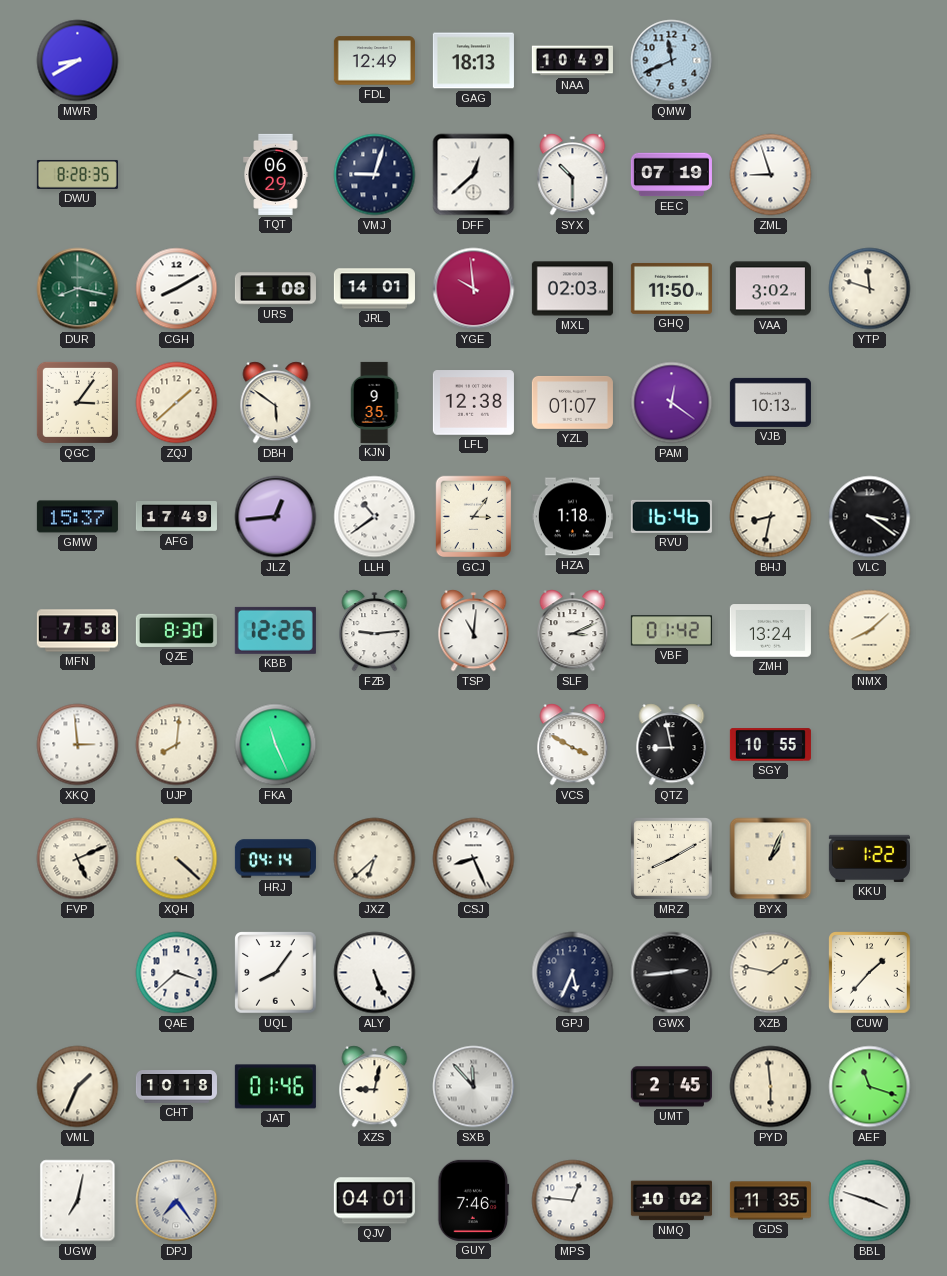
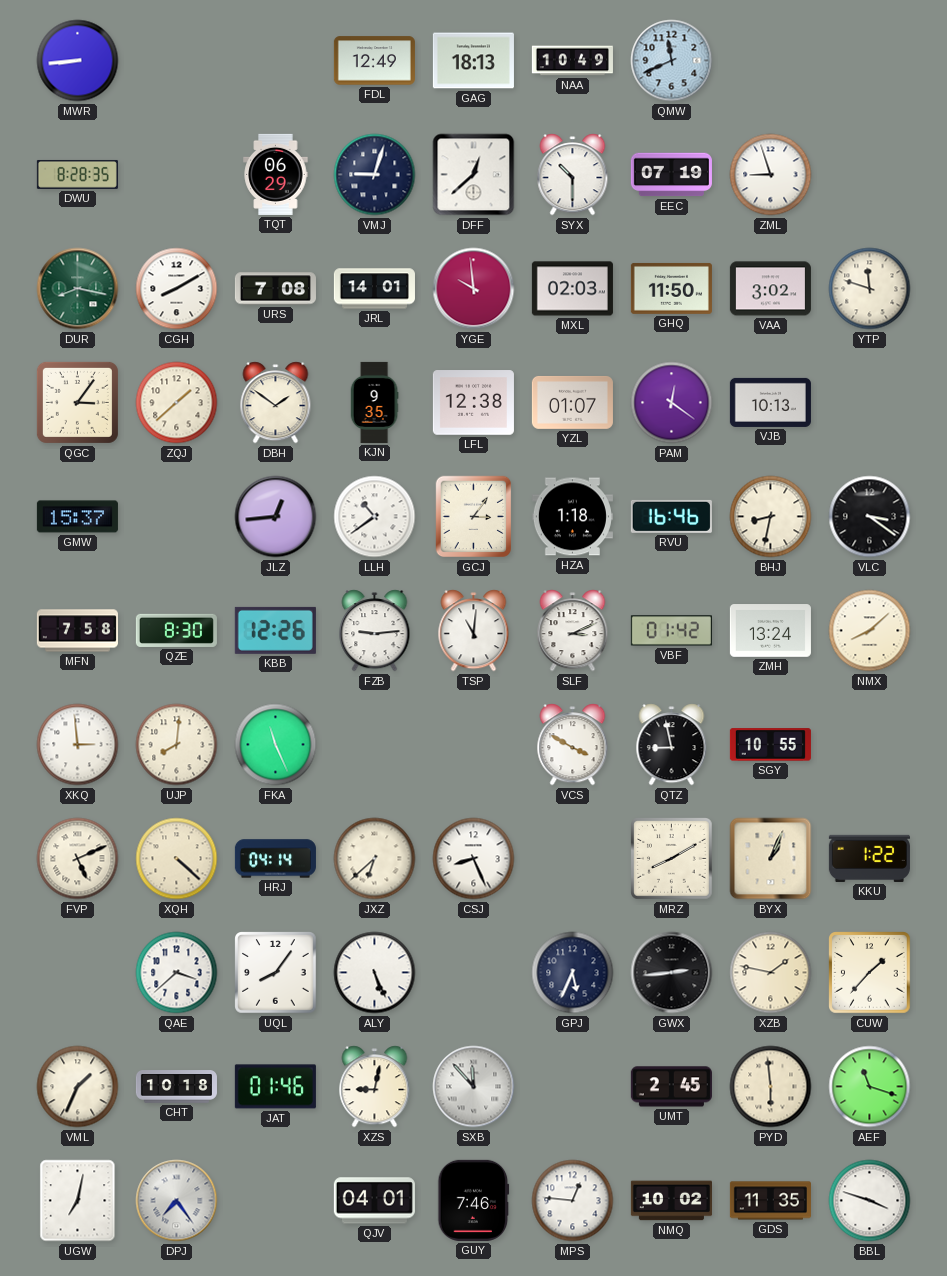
MWR: 8:40 -> 8:44
URS: 1:08 -> 7:08
DBH: 5:51 -> 1:51
AFG: 17:49 -> none
